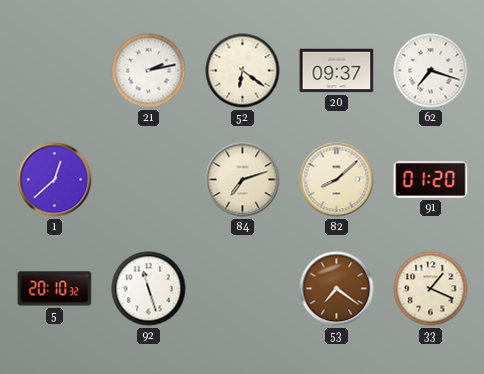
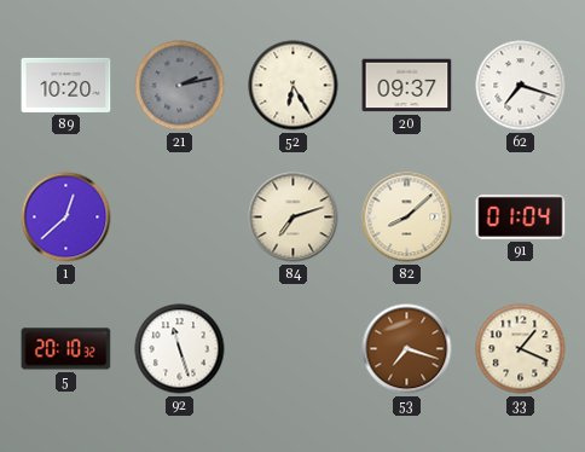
89: none -> 10:20
21 dial: white -> grey
52: 6:21 -> 6:25
91: 01:20 -> 01:04
53: 7:21 -> 7:18
